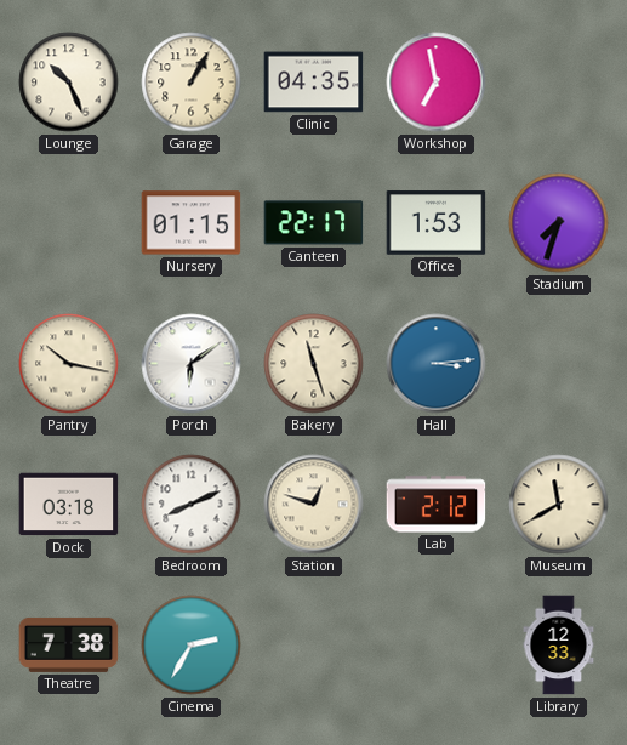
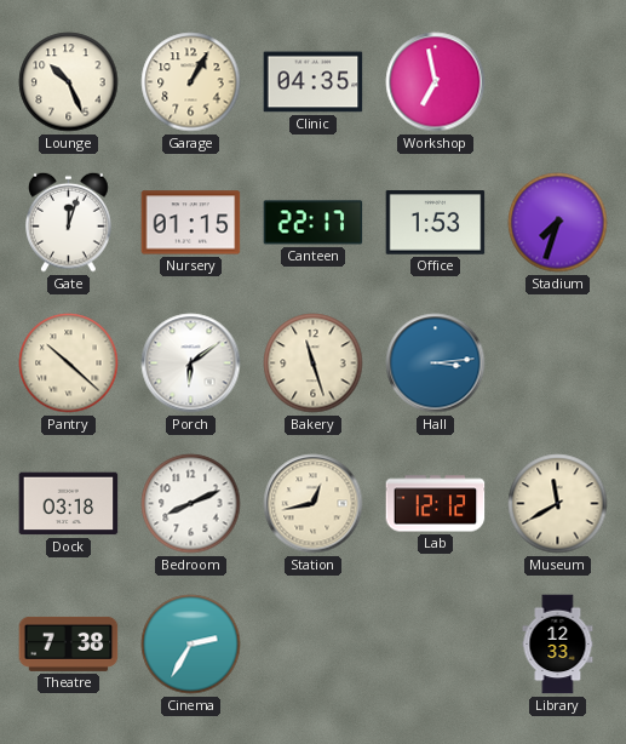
Gate: none -> 12:03
Pantry: 10:17 -> 10:22
Station: 12:48 -> 12:43
Lab: 2:12 -> 12:12
